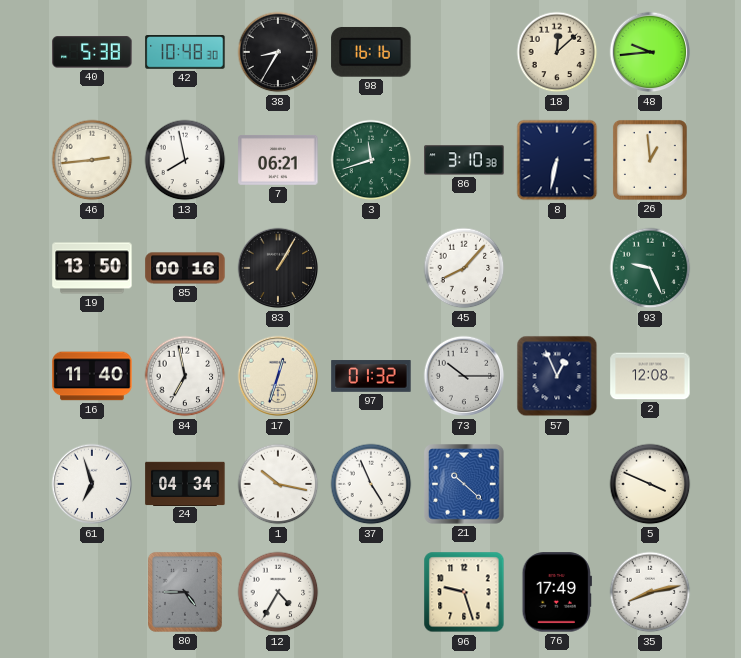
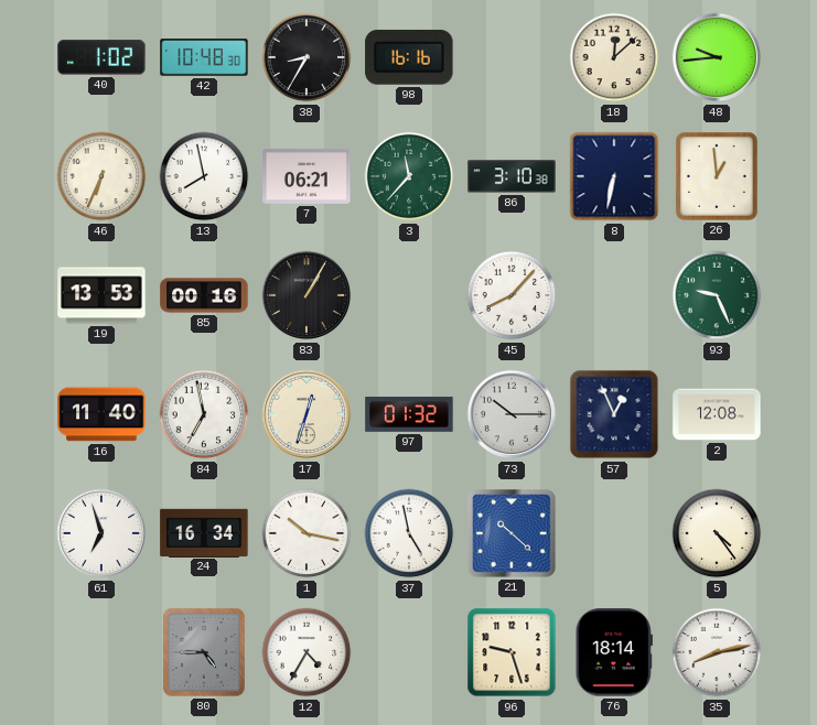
40: 5:38 -> 1:02
46: 2:44 -> 6:34
3: 11:42 -> 11:37
19: 13:50 -> 13:53
24: 04:34 -> 16:34
37: 4:56 -> 4:58
5: 3:49 -> 4:24
76: 17:49 -> 18:14
